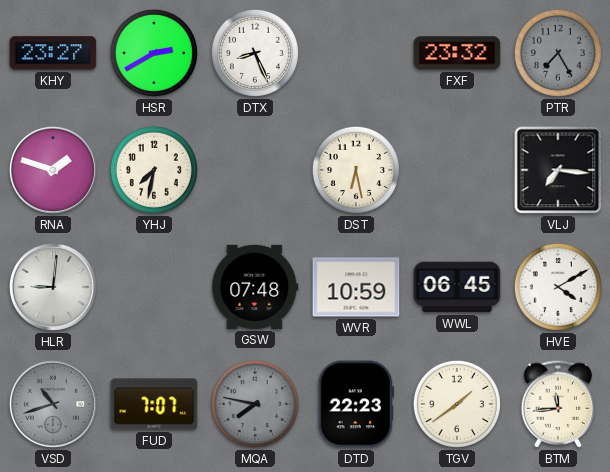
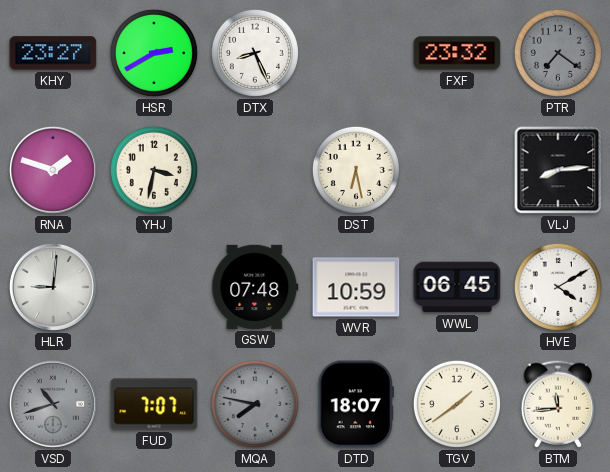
PTR: 7:25 -> 7:21
YHJ: 7:32 -> 3:32
VLJ: 7:16 -> 8:14
DTD: 22:23 -> 18:07
